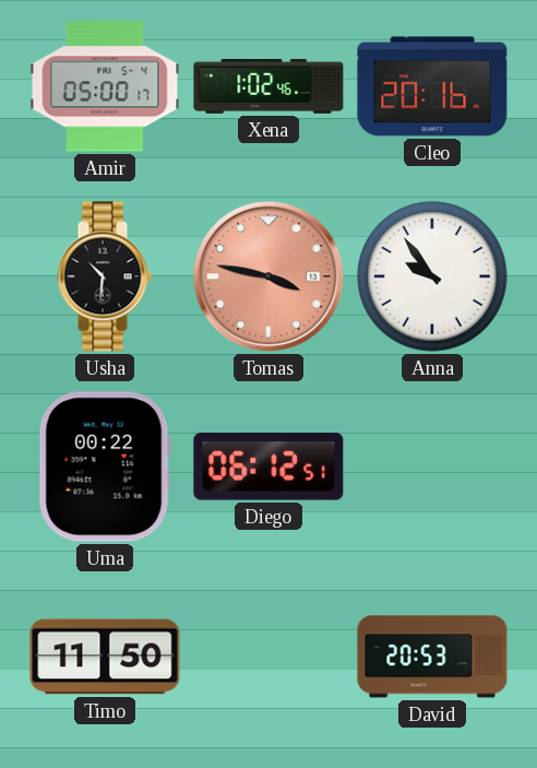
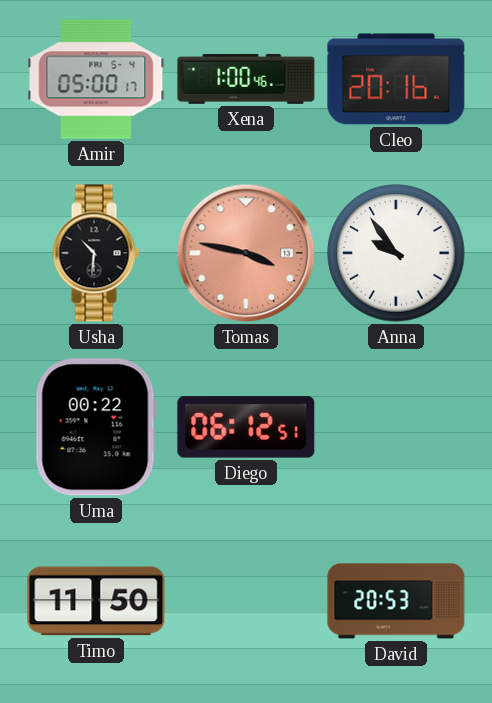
Xena: 1:02 -> 1:00
